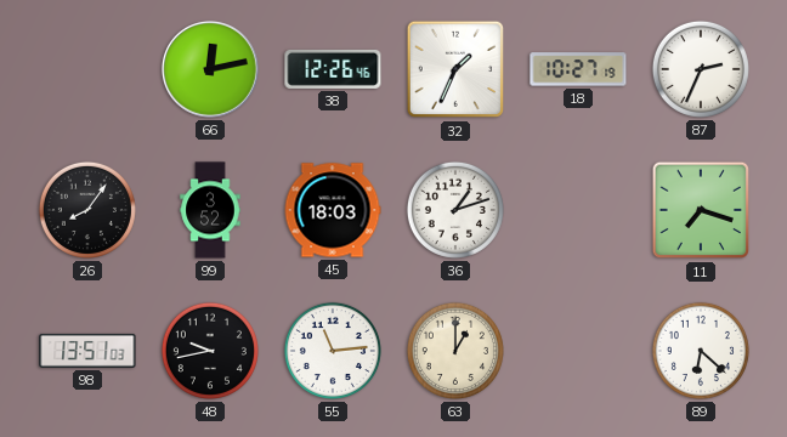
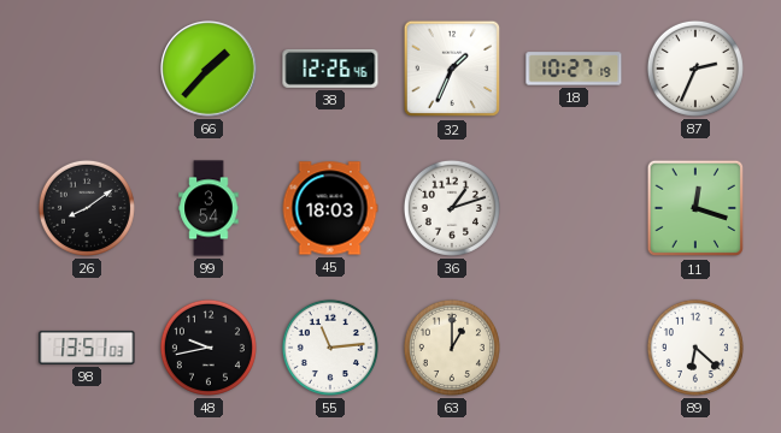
66: 12:13 -> 1:37
26: 8:06 -> 8:09
99: 3:52 -> 3:54
11: 7:18 -> 12:18
